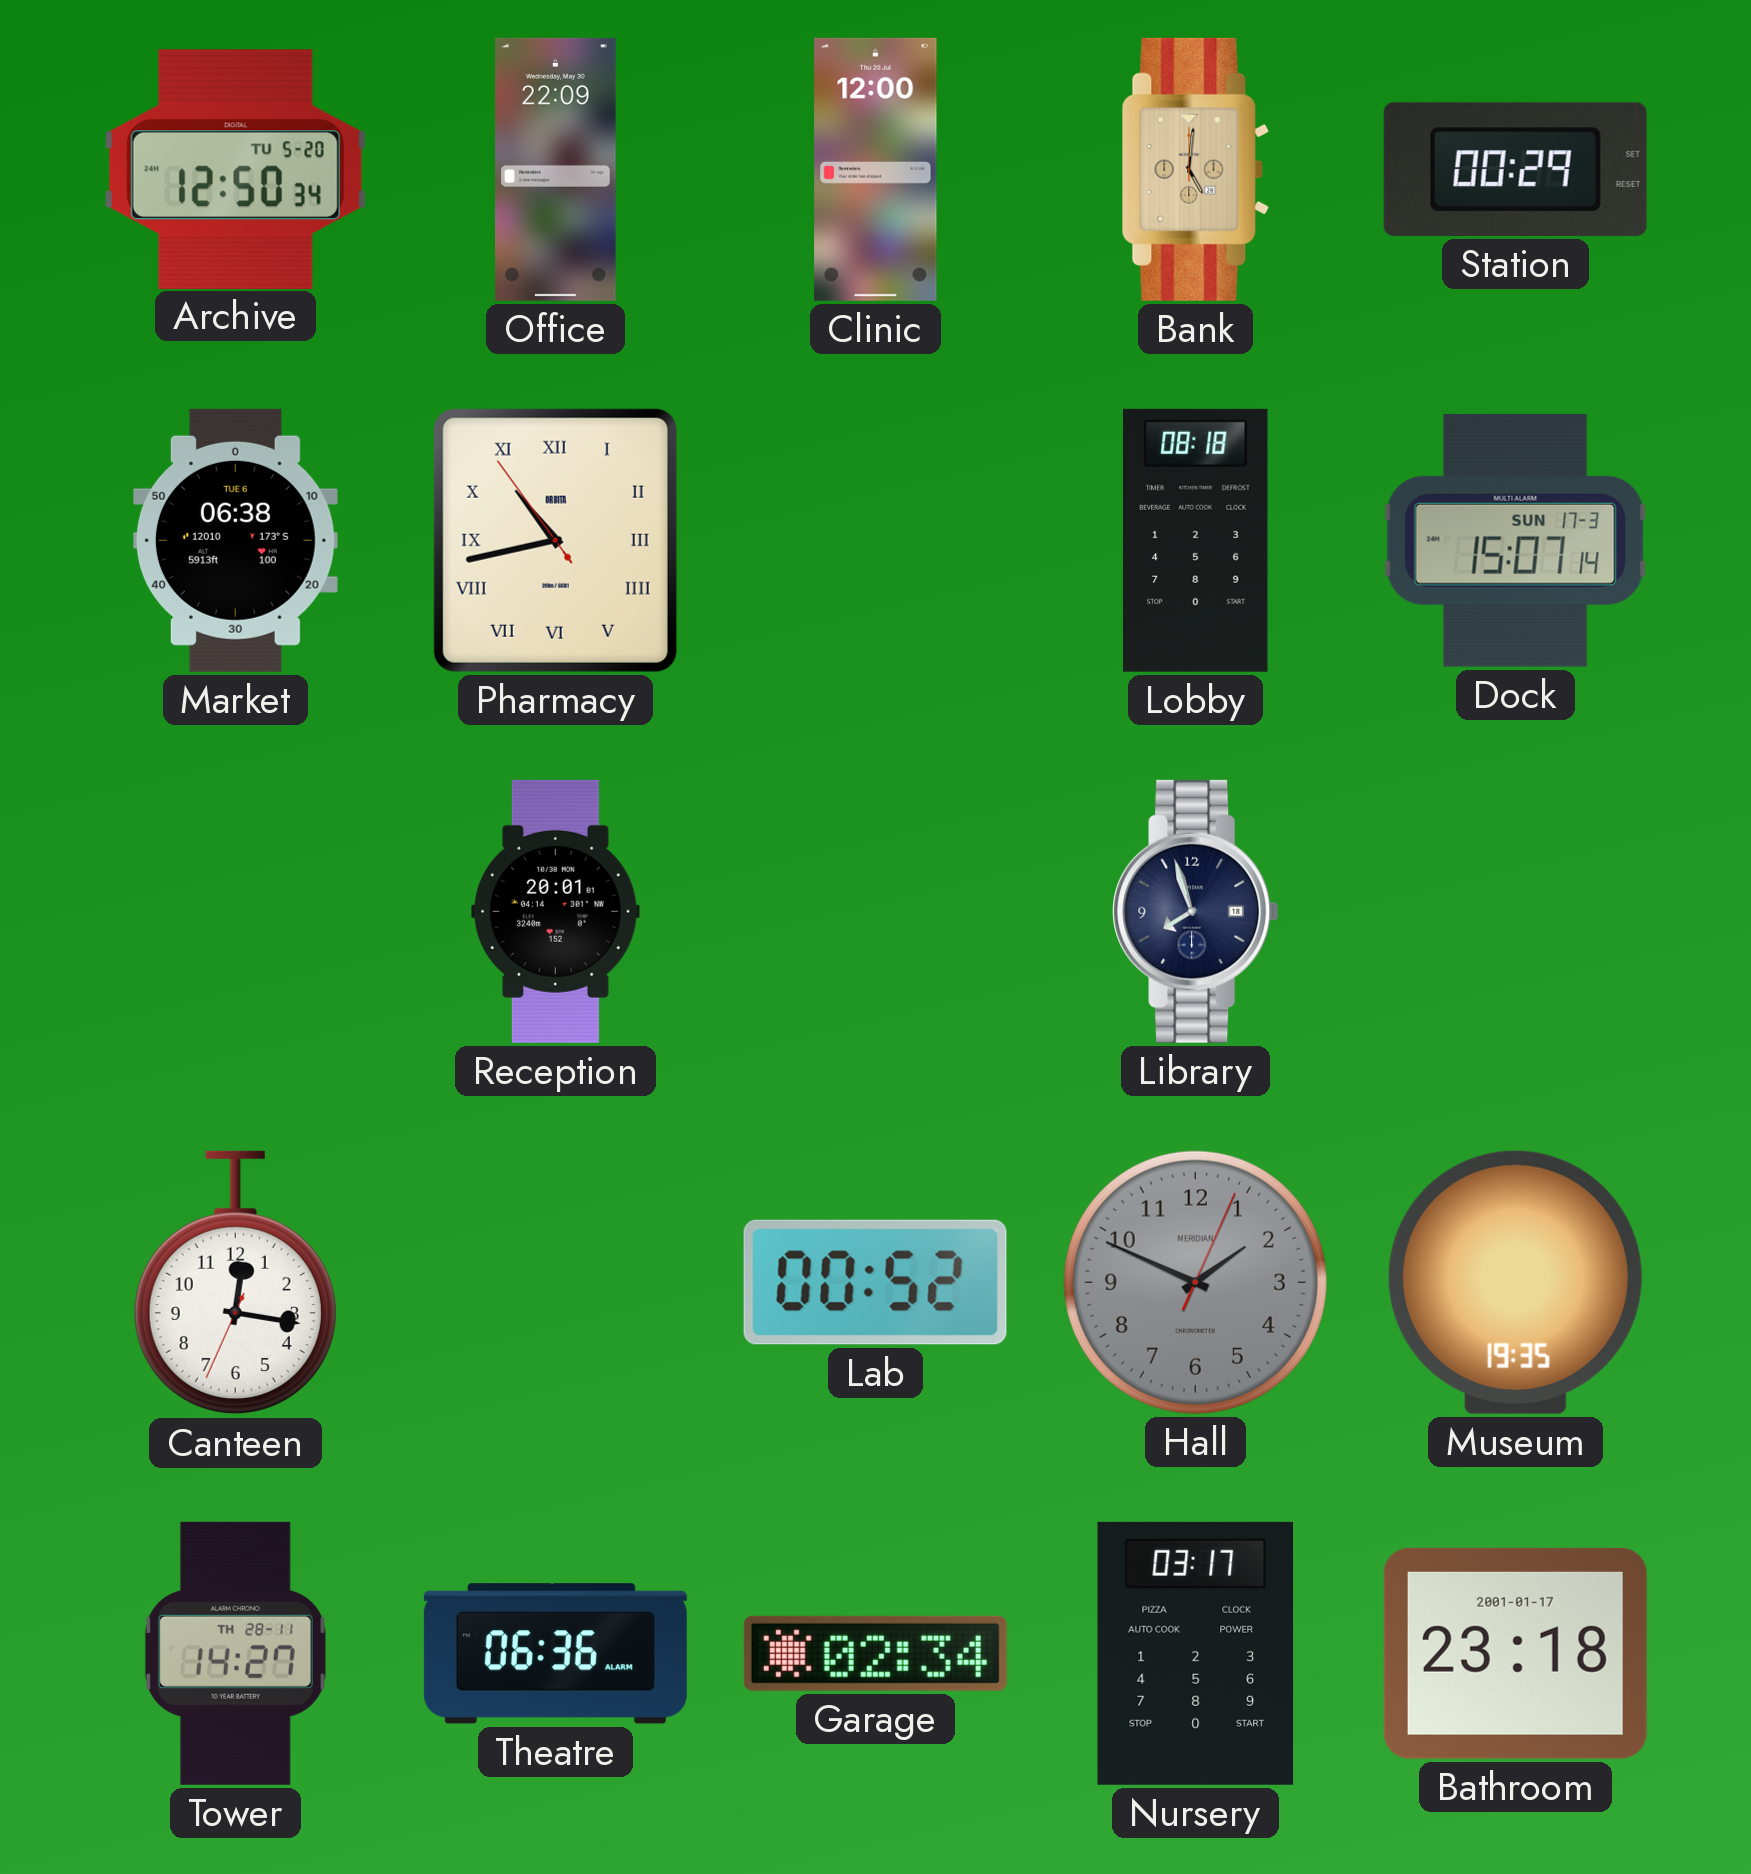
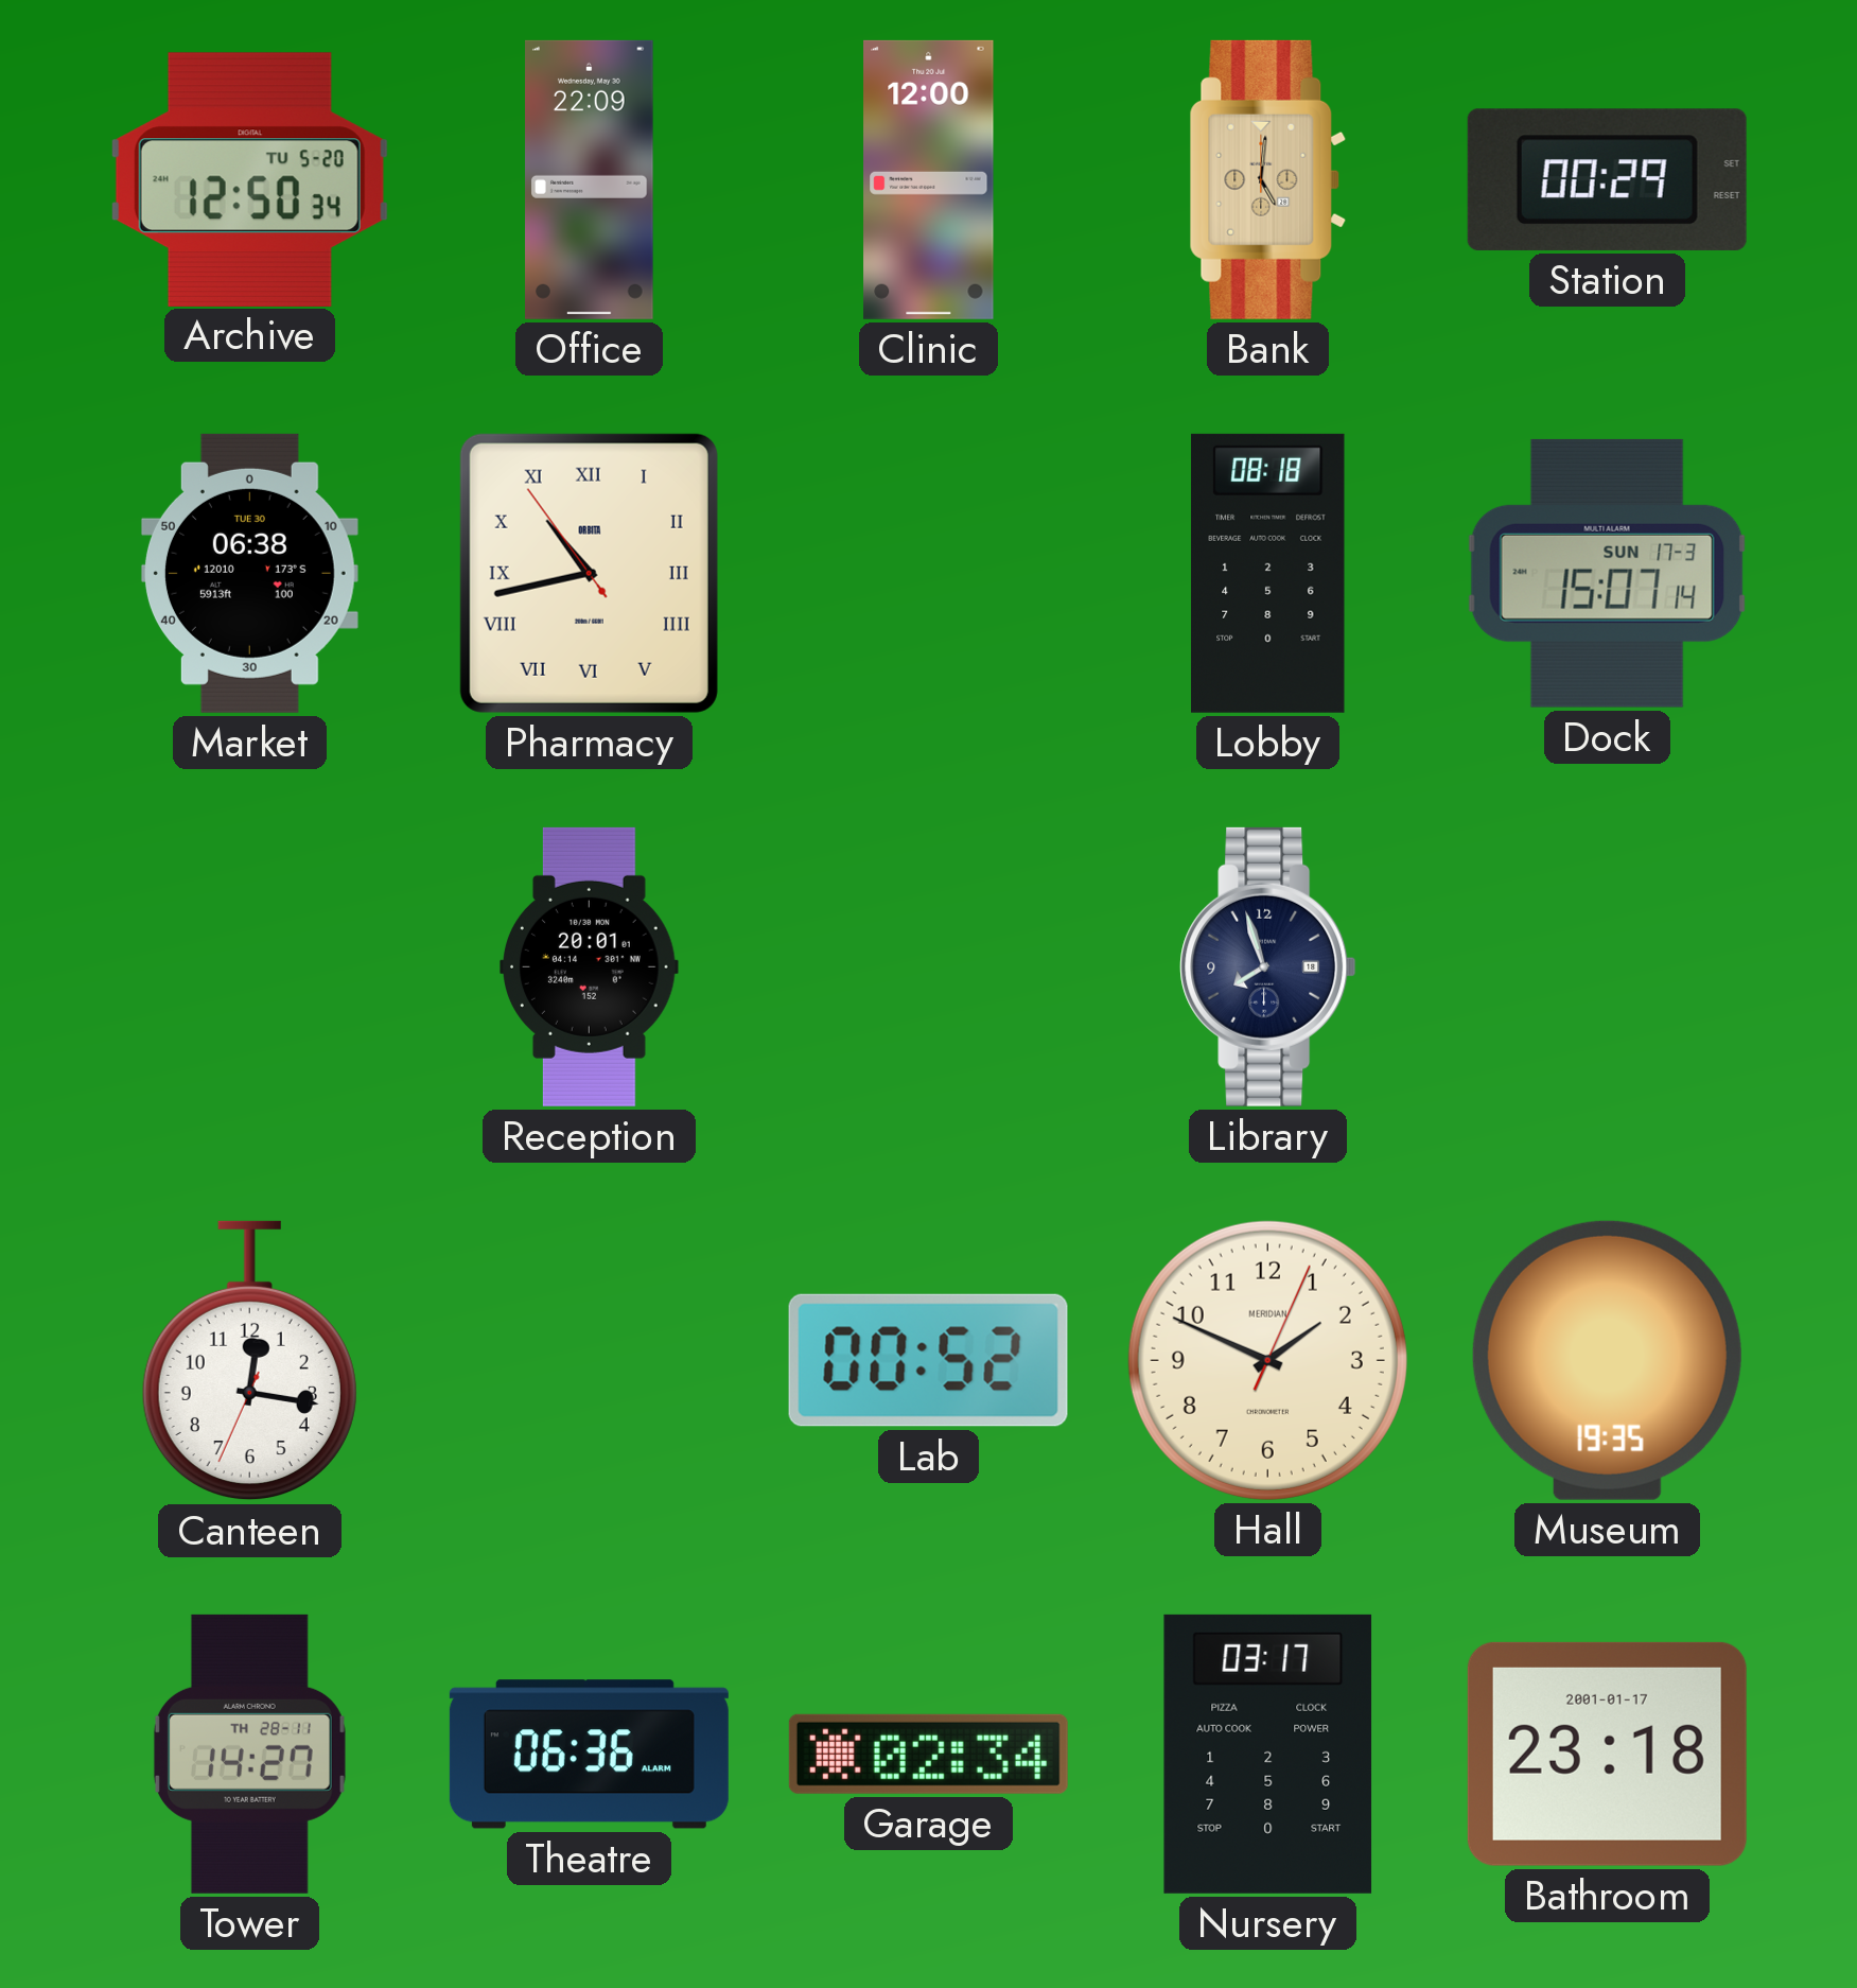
Market date: TUE 6 -> TUE 30
Hall dial: grey -> cream
